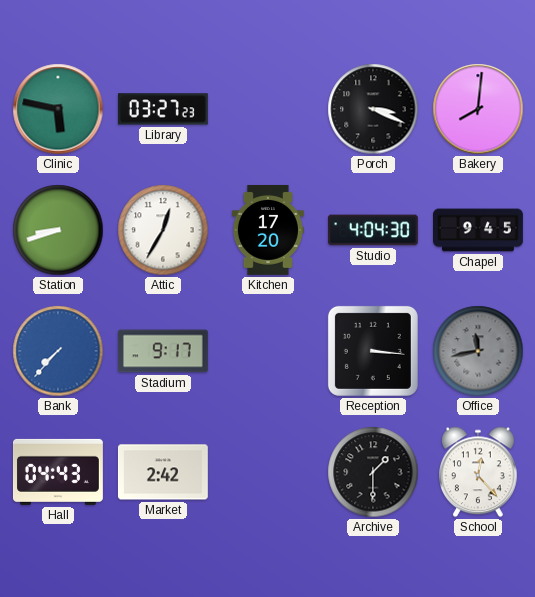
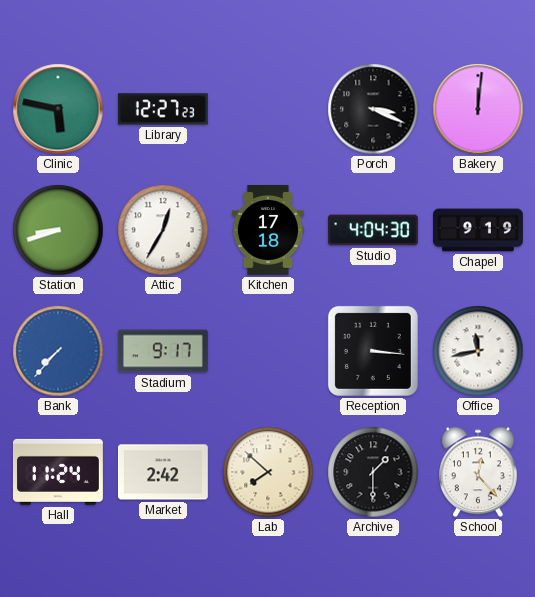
Library: 03:27 -> 12:27
Bakery: 8:01 -> 12:01
Kitchen: 17:20 -> 17:18
Chapel: 9:45 -> 9:19
Office dial: grey -> white
Hall: 04:43 -> 11:24
Lab: none -> 7:52
